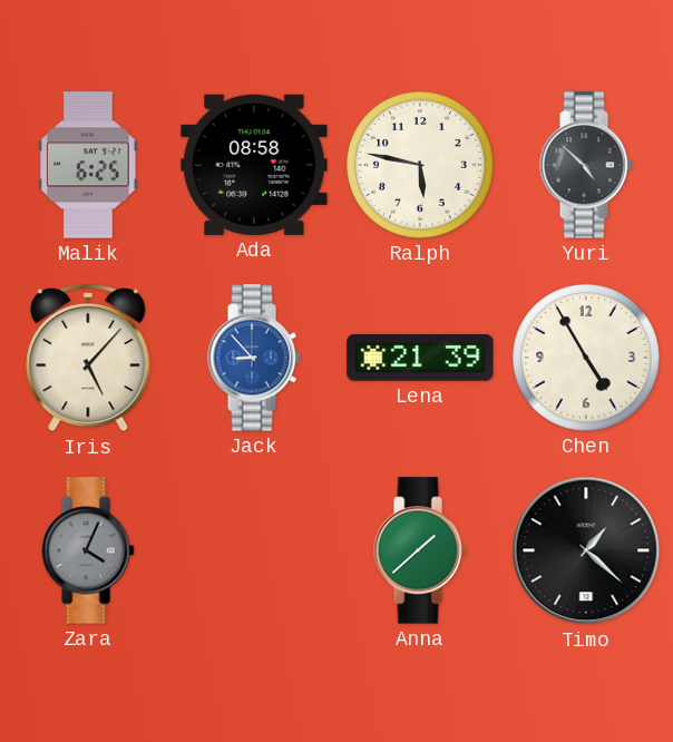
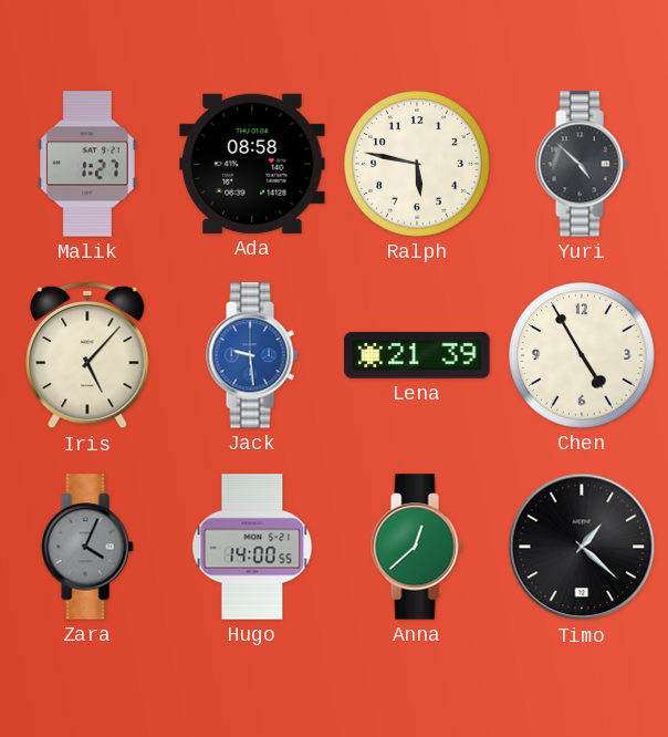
Malik: 6:25 -> 1:27
Jack: 8:53 -> 9:29
Hugo: none -> 14:00
Anna: 1:38 -> 12:38
